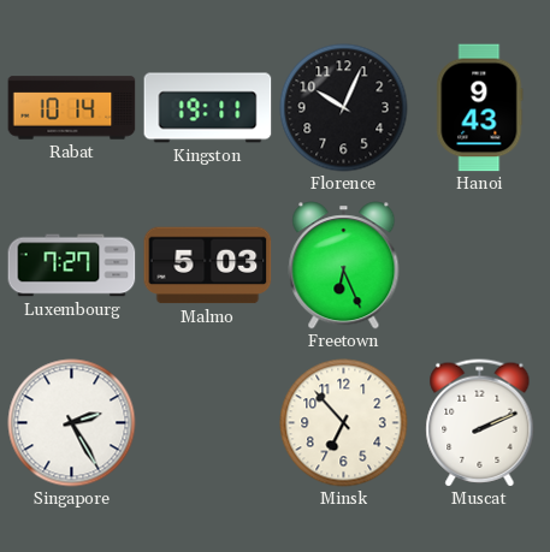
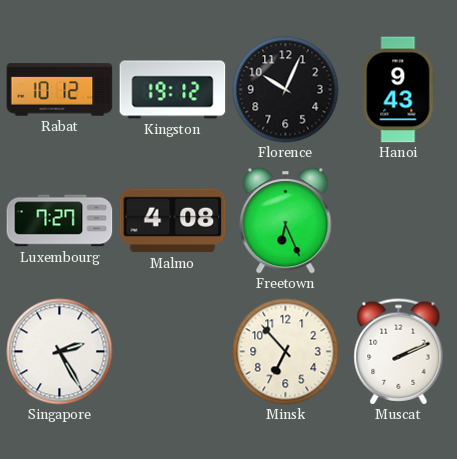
Rabat: 10:14 -> 10:12
Kingston: 19:11 -> 19:12
Malmo: 5:03 -> 4:08
